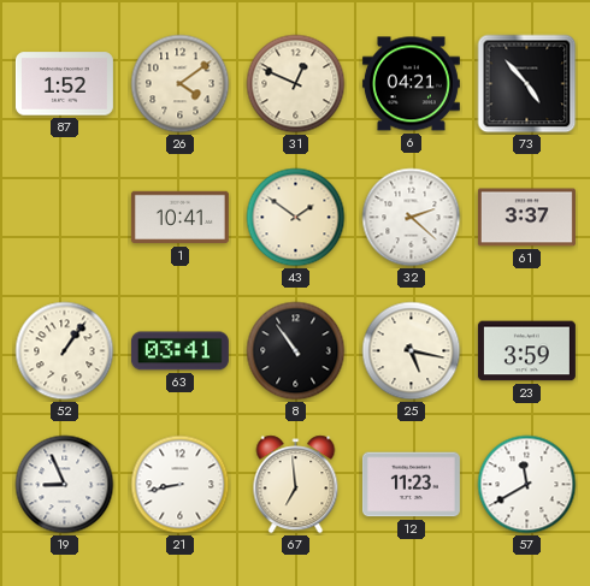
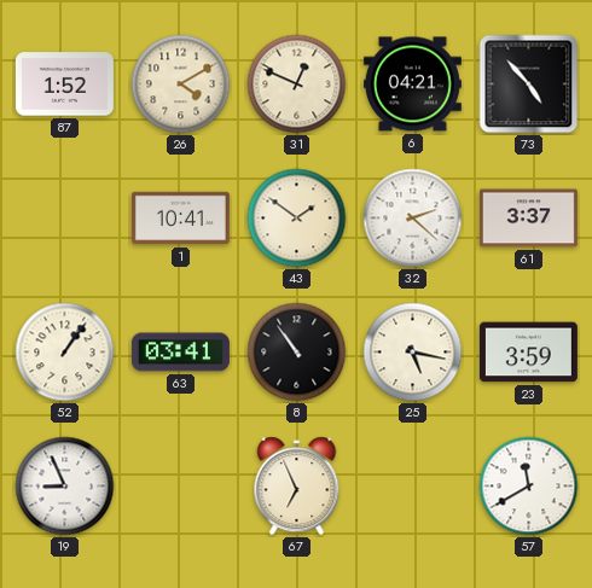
26: 4:09 -> 4:10
21: 8:43 -> none
67: 6:59 -> 6:56
12: 11:23 -> none
